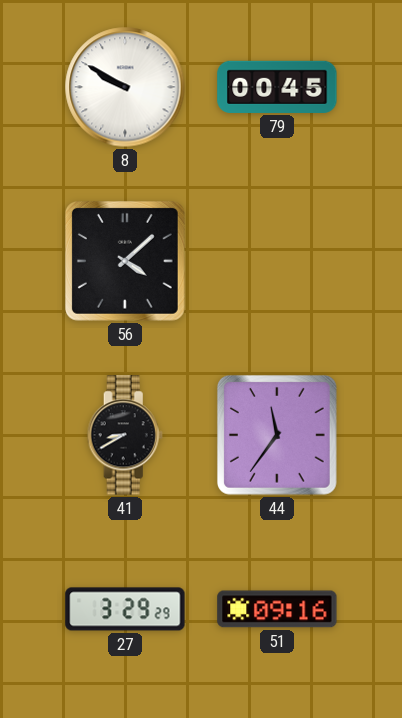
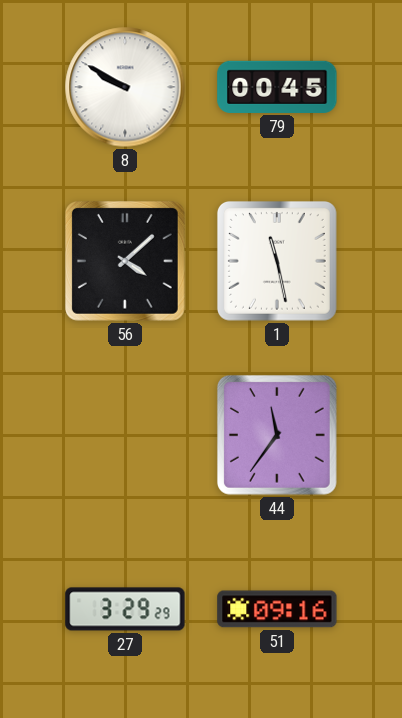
1: none -> 11:28
41: 8:40 -> none
